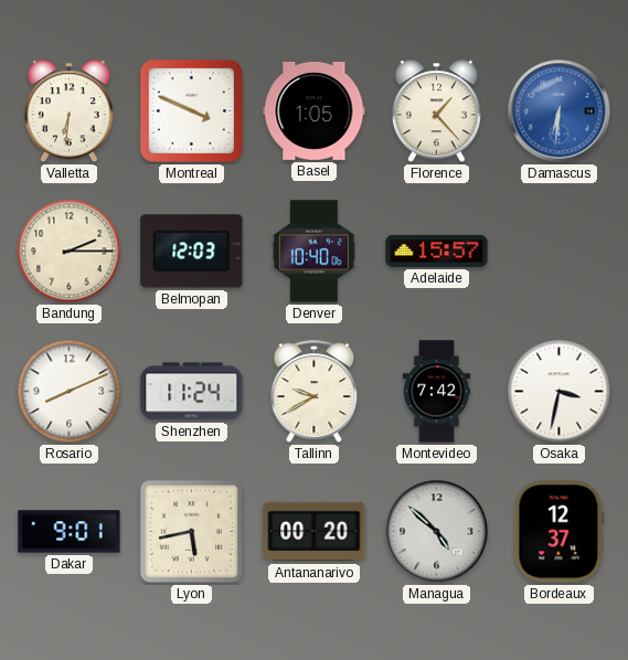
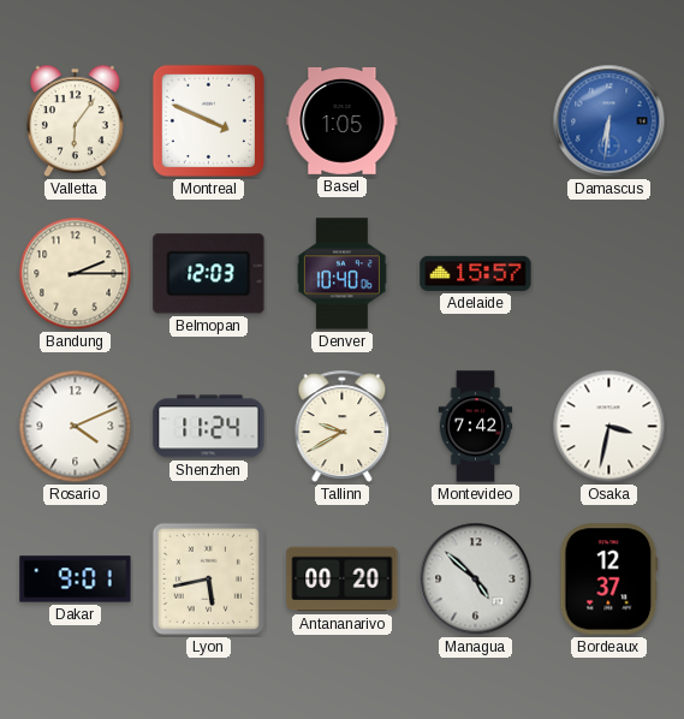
Valletta: 6:31 -> 6:06
Florence: 1:23 -> none
Rosario: 8:11 -> 4:11
